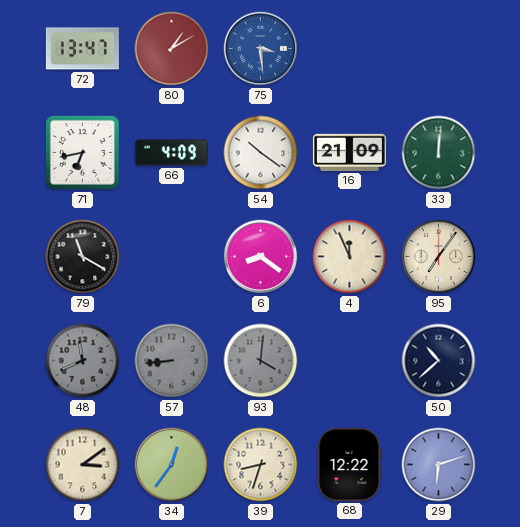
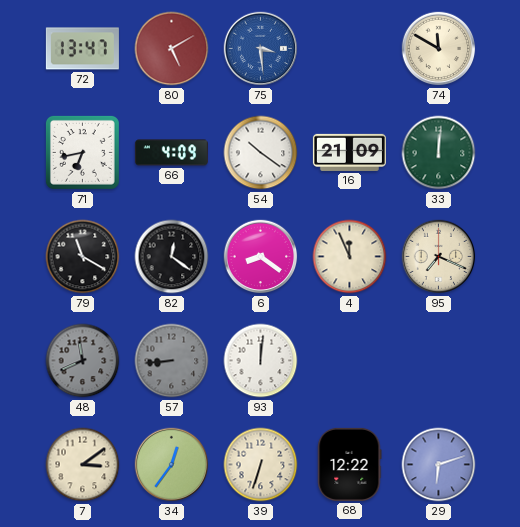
80: 1:10 -> 5:10
74: none -> 11:50
82: none -> 12:21
95: 7:06 -> 7:19
93: 4:01 -> 12:01
93 dial: grey -> white
50: 10:38 -> none
39: 8:33 -> 6:33
